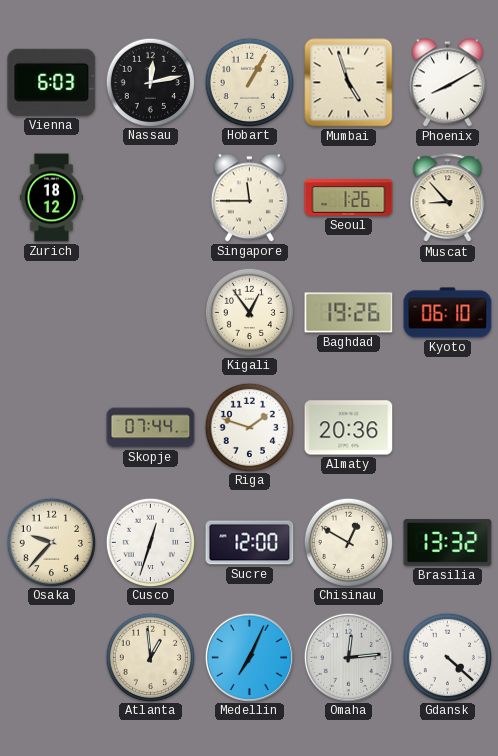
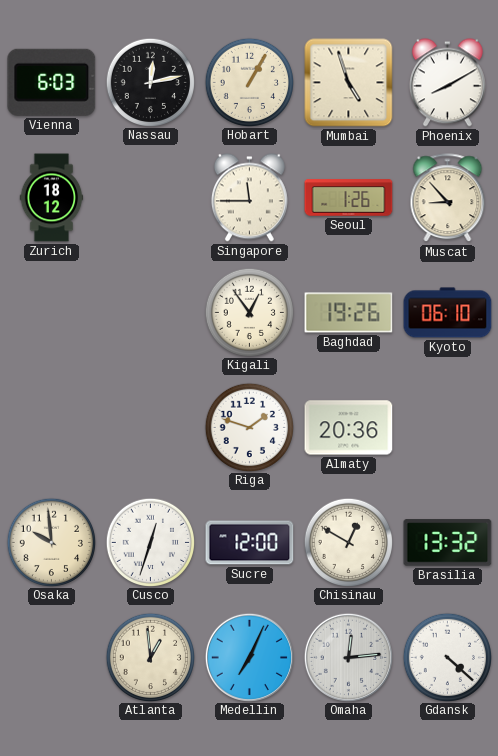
Skopje: 07:44 -> none
Osaka: 9:37 -> 9:59
